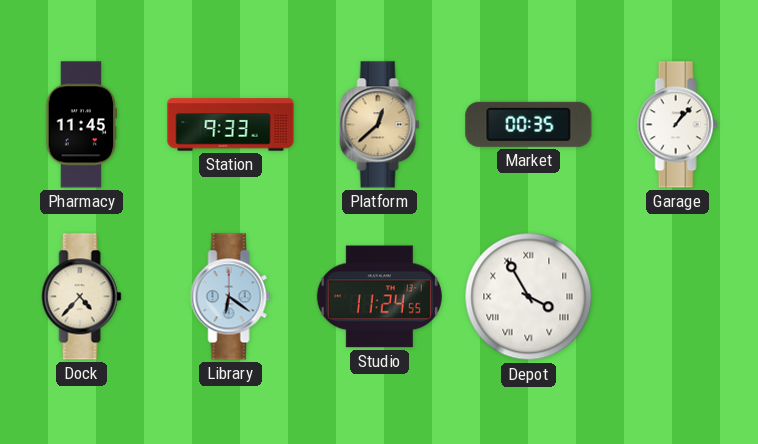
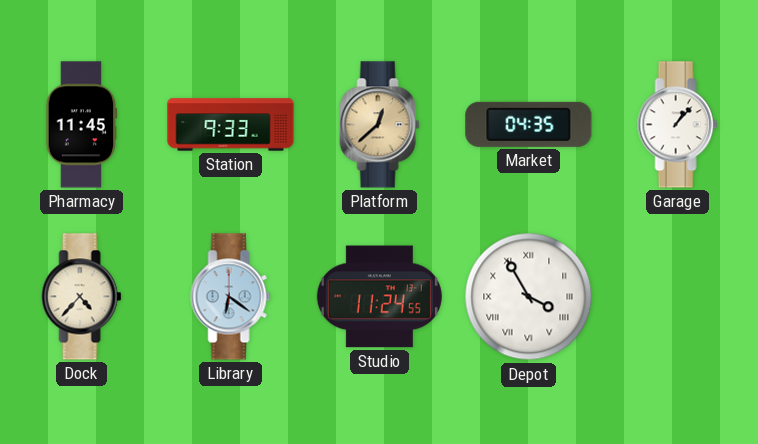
Market: 00:35 -> 04:35
